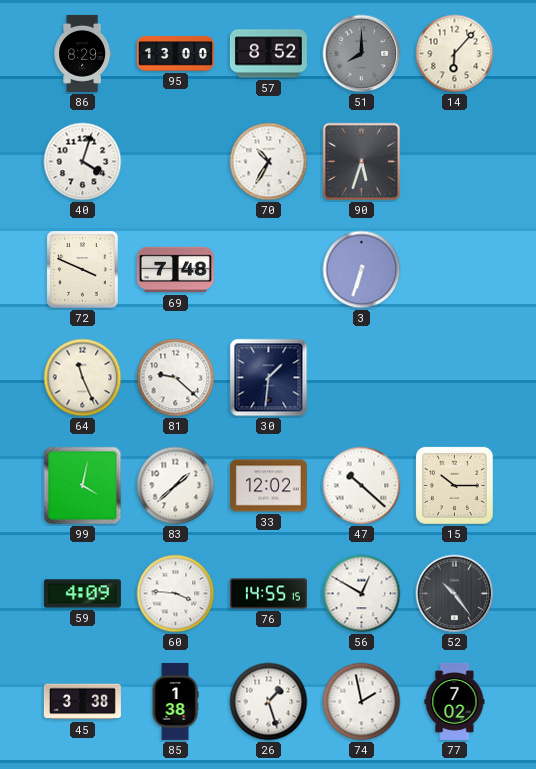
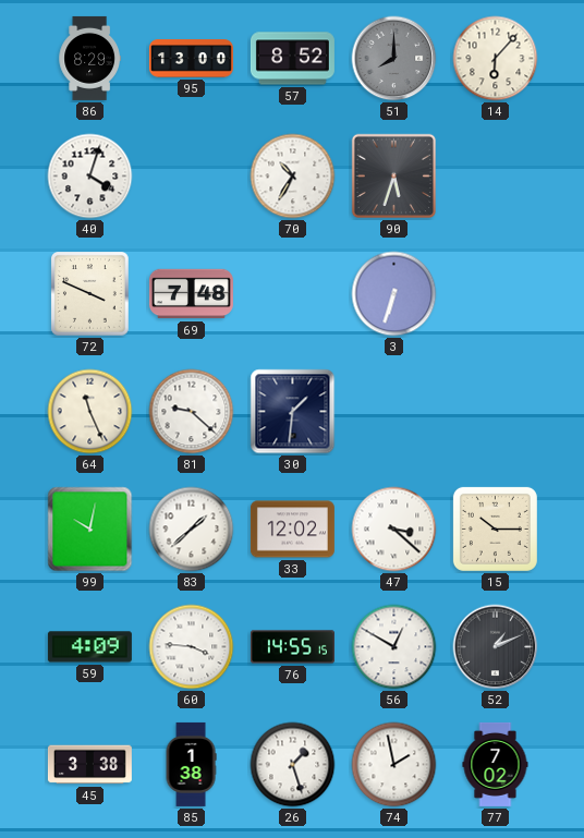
99: 4:02 -> 10:02
47: 10:22 -> 3:22
52: 10:24 -> 1:11
